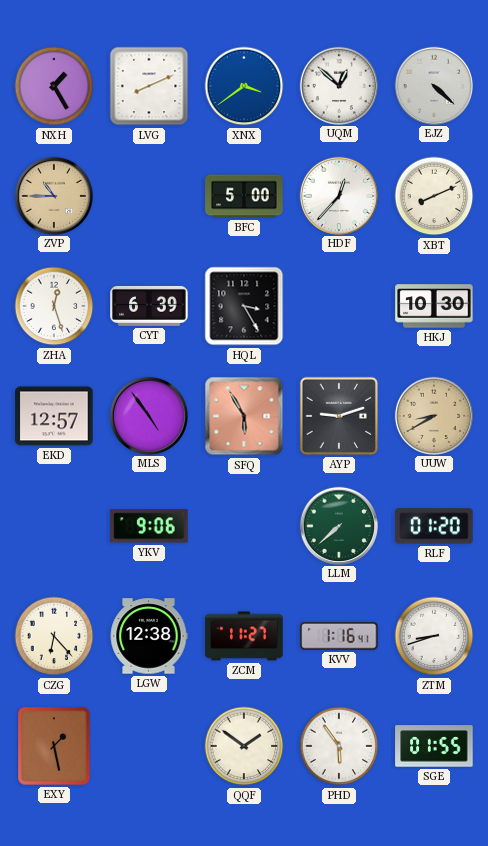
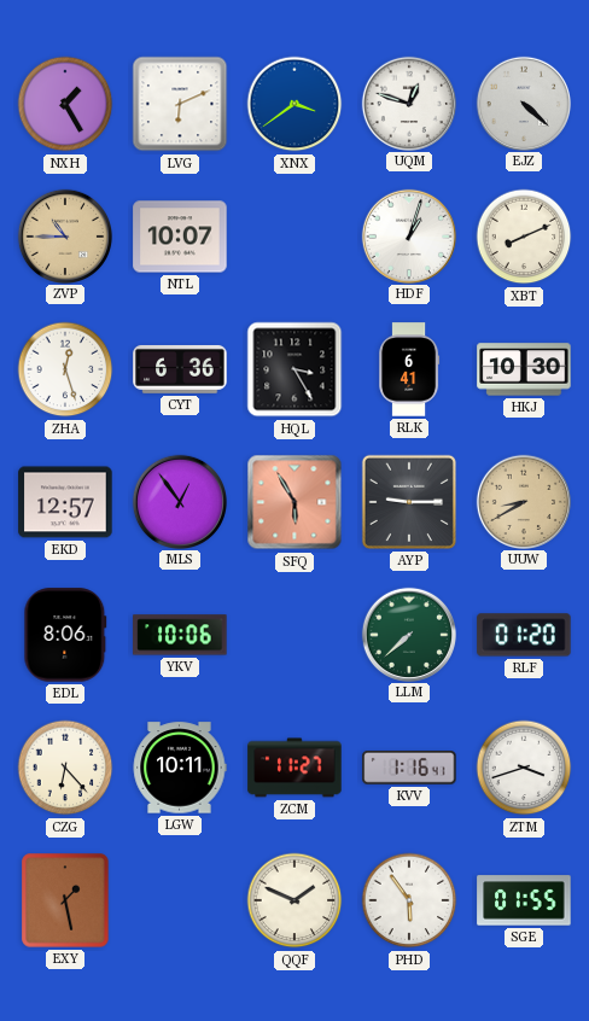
LVG: 8:11 -> 6:11
UQM: 12:52 -> 12:48
NTL: none -> 10:07
BFC: 5:00 -> none
HDF: 12:37 -> 1:03
CYT: 6:39 -> 6:36
RLK: none -> 6:41
MLS: 4:54 -> 12:54
AYP: 9:12 -> 9:15
EDL: none -> 8:06
YKV: 9:06 -> 10:06
LGW: 12:38 -> 10:11
ZTM: 8:42 -> 3:42
QQF: 1:51 -> 1:49
